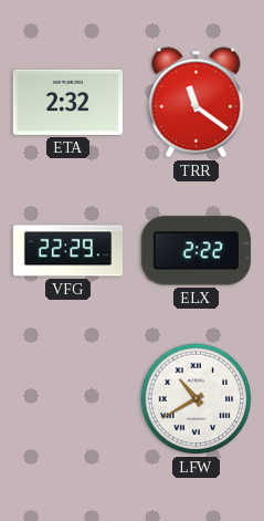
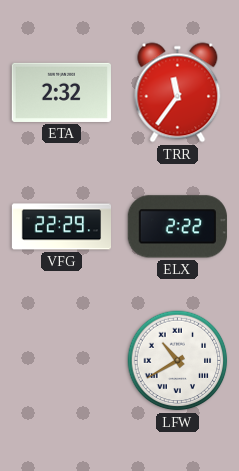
TRR: 11:21 -> 11:36
